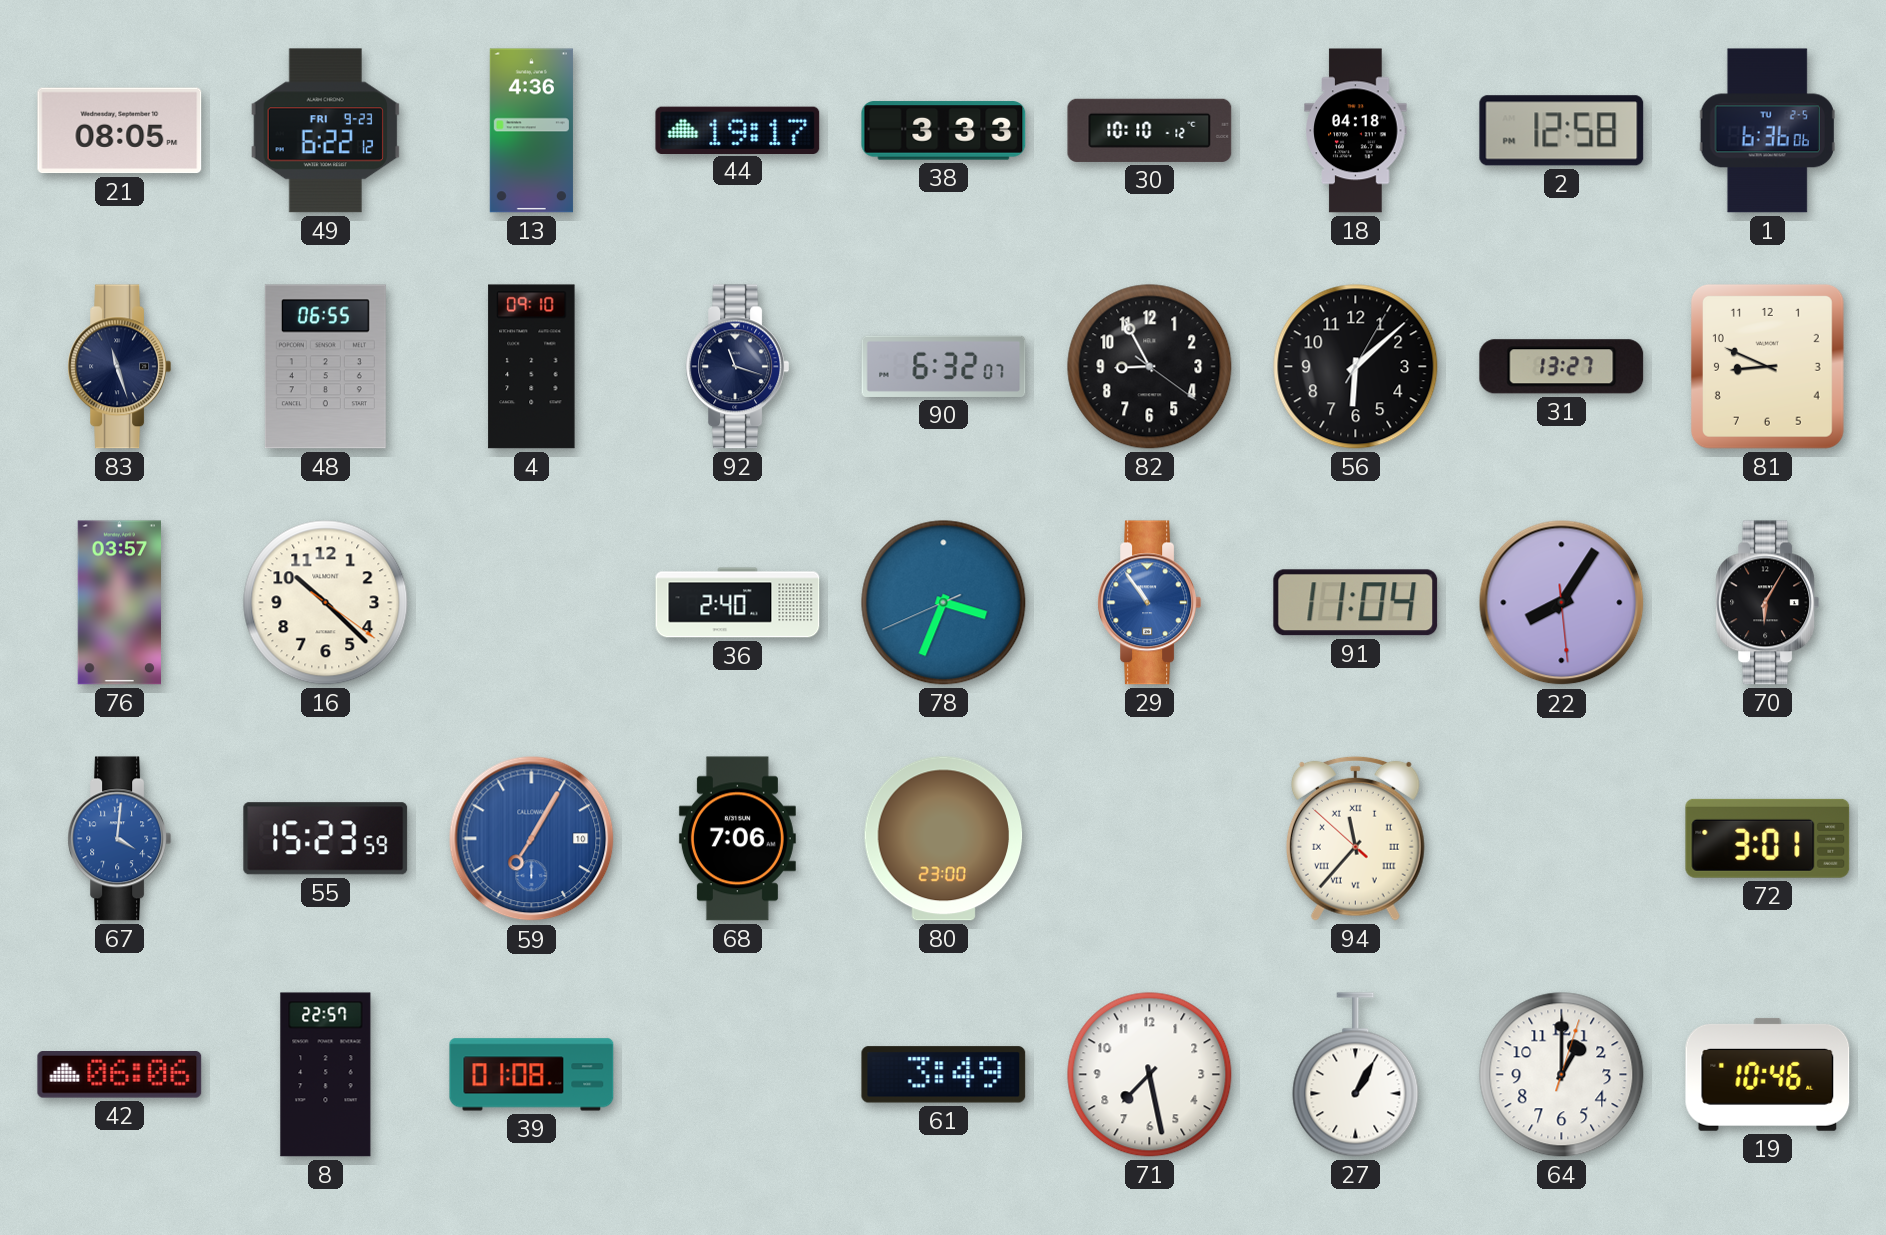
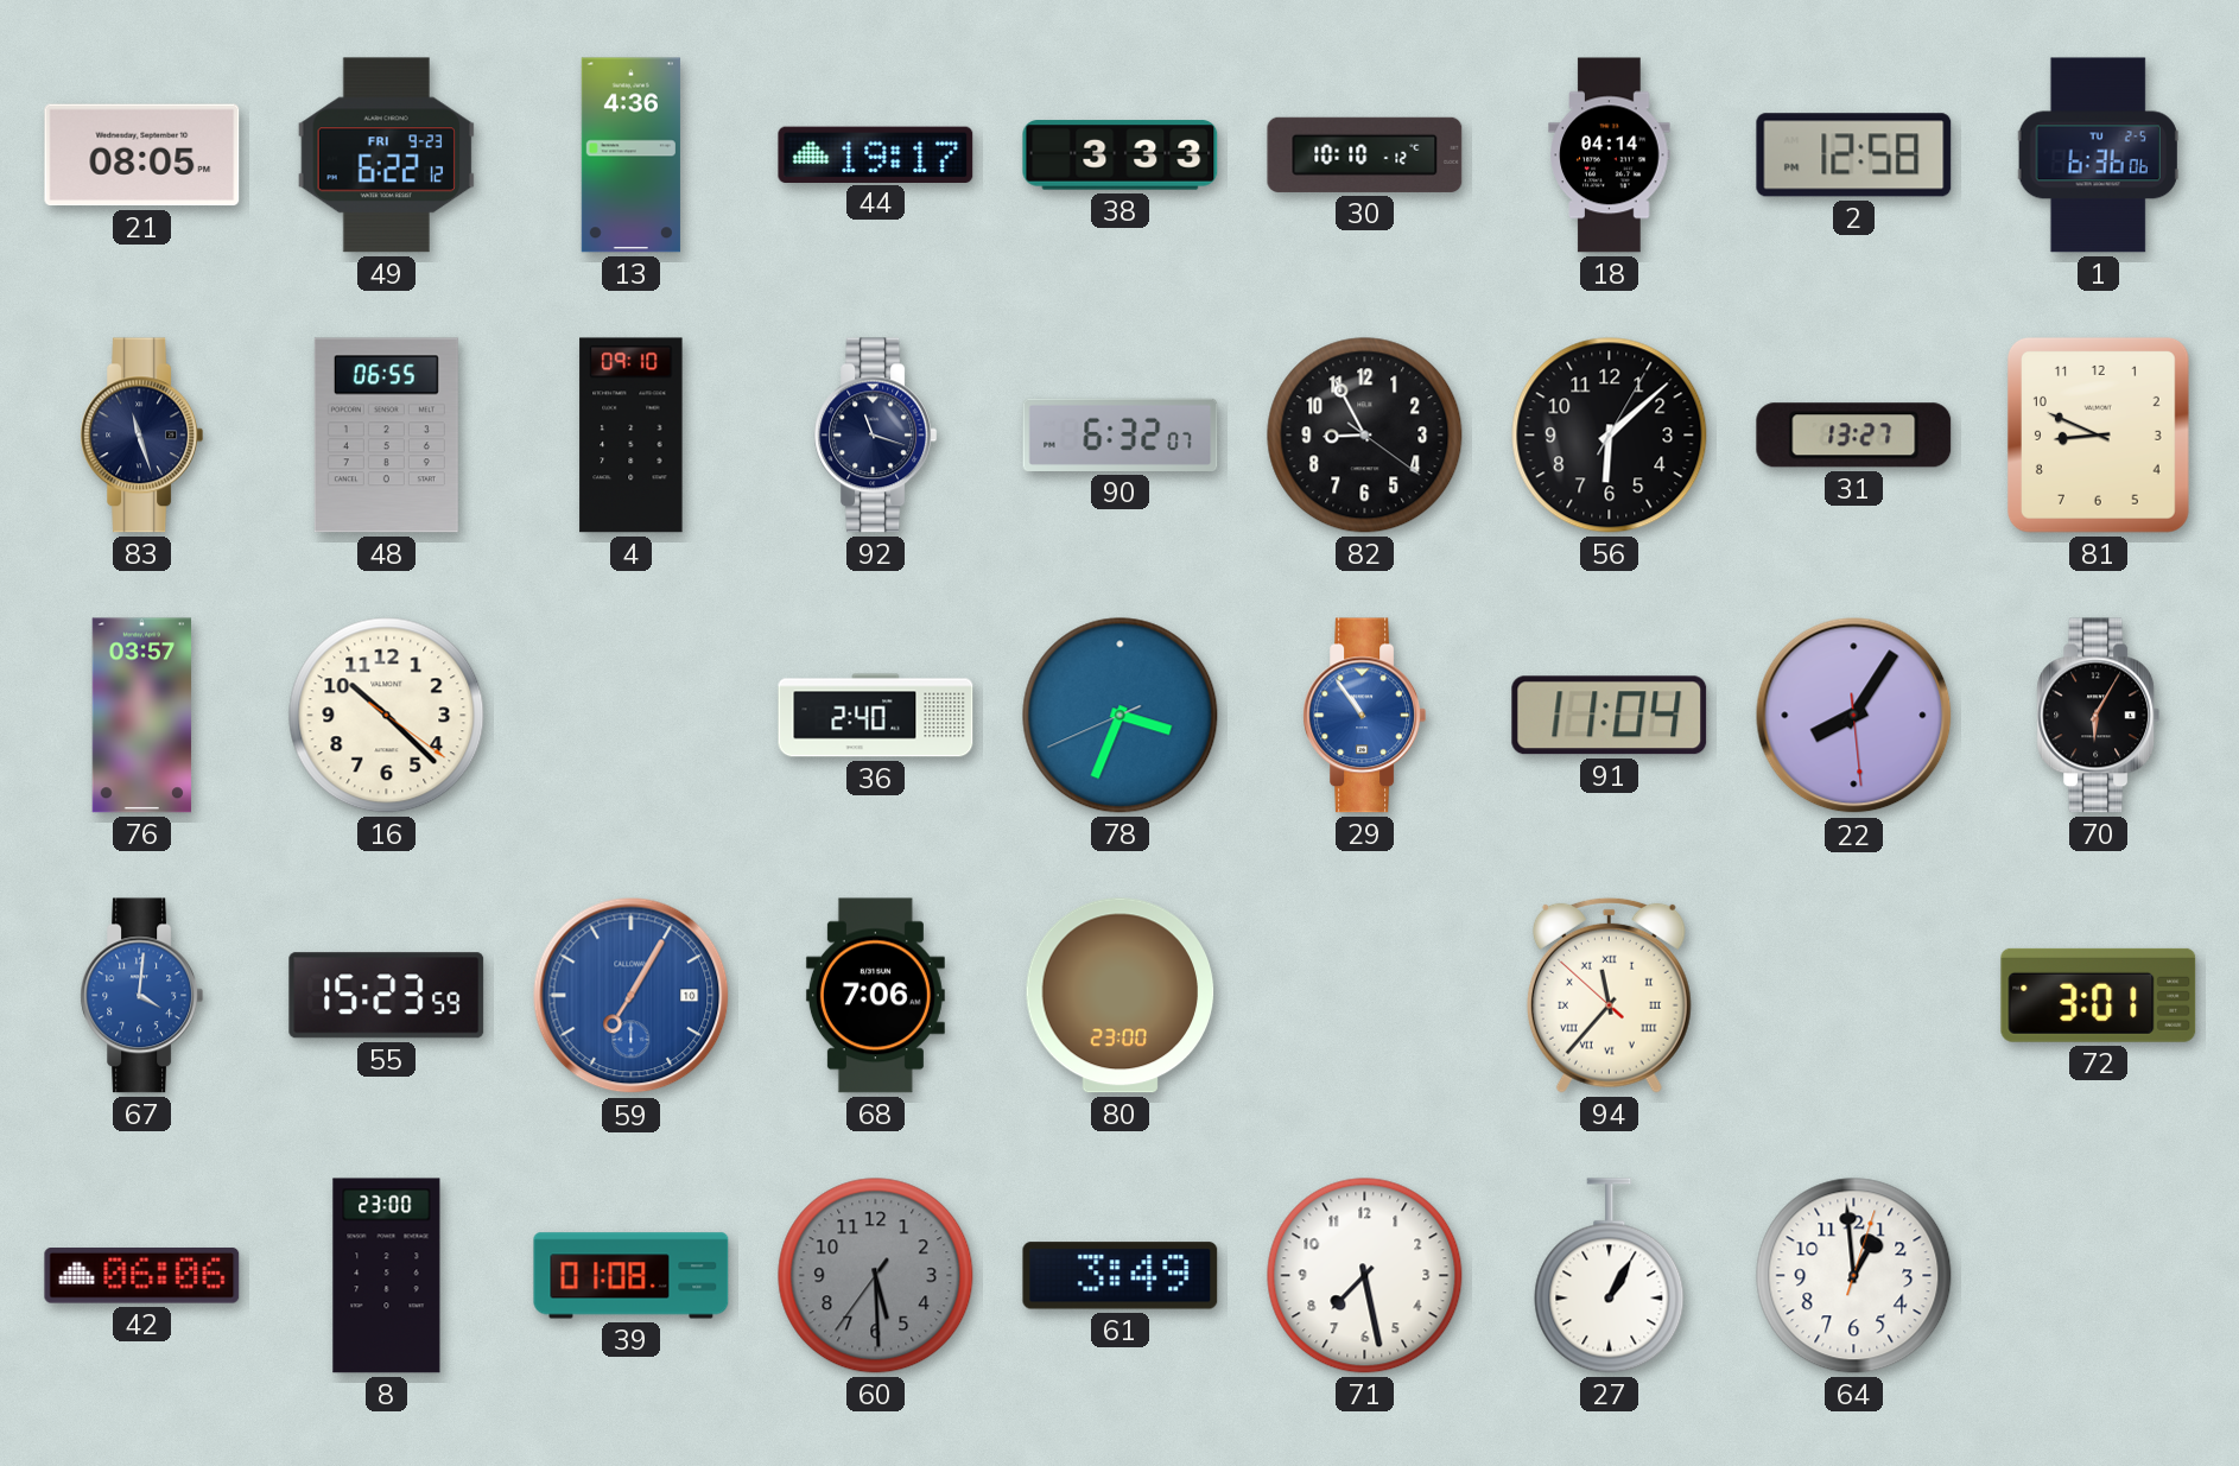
18: 04:18 -> 04:14
8: 22:57 -> 23:00
60: none -> 5:29
64: 1:00 -> 12:59
19: 10:46 -> none
